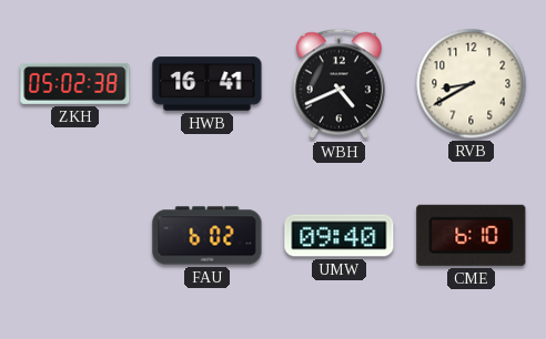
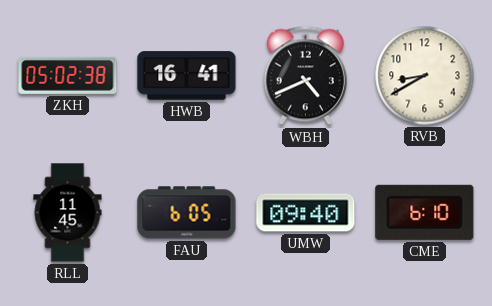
RLL: none -> 11:45
FAU: 6:02 -> 6:05
